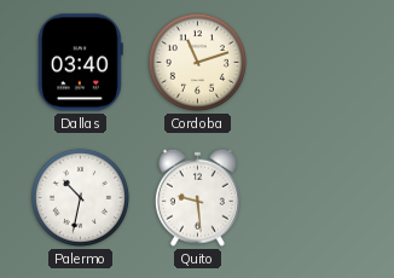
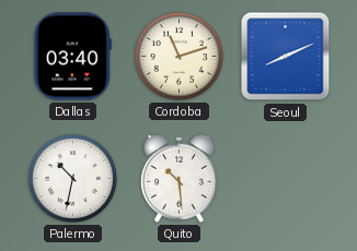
Seoul: none -> 8:11
Quito: 9:29 -> 10:29
